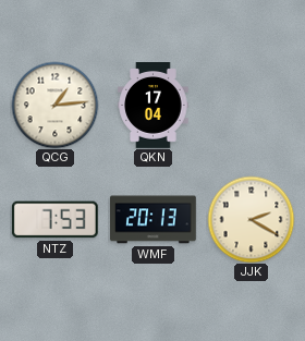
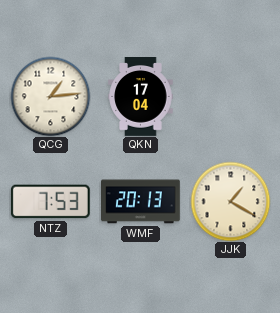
JJK: 2:20 -> 1:20
